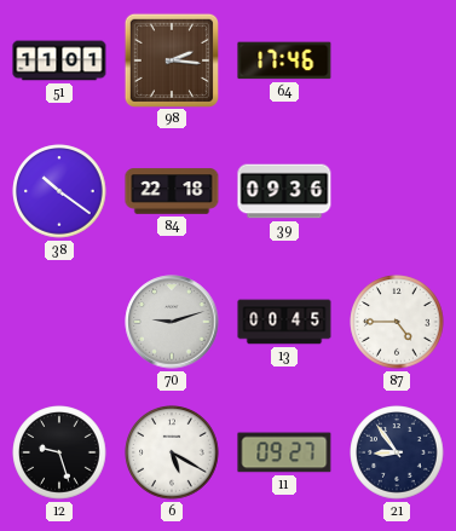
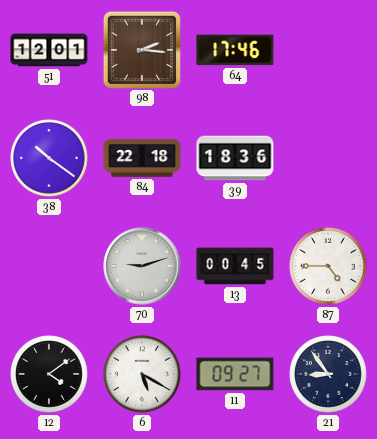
51: 11:01 -> 12:01
39: 09:36 -> 18:36
12: 9:27 -> 4:09
